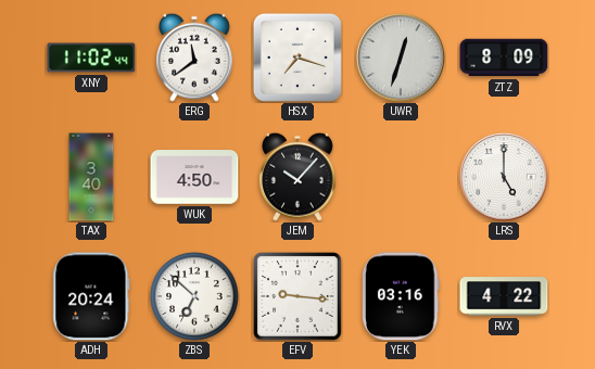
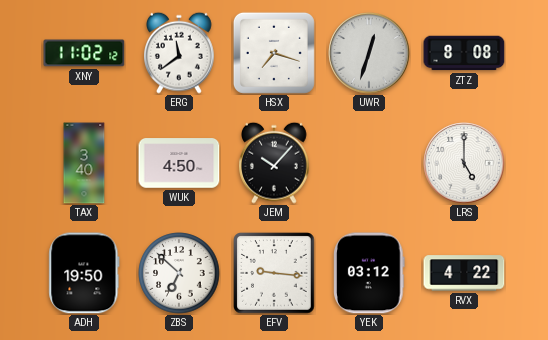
XNY: 11:02:44 -> 11:02:12
ZTZ: 8:09 -> 8:08
ADH: 20:24 -> 19:50
YEK: 03:16 -> 03:12
